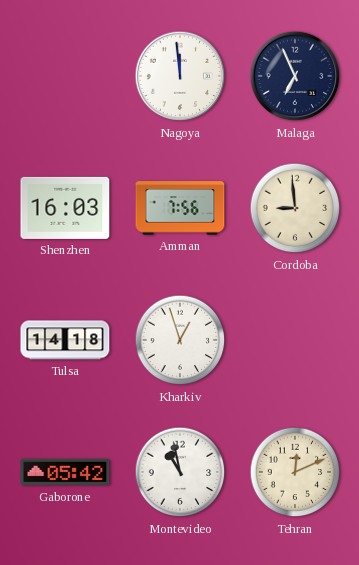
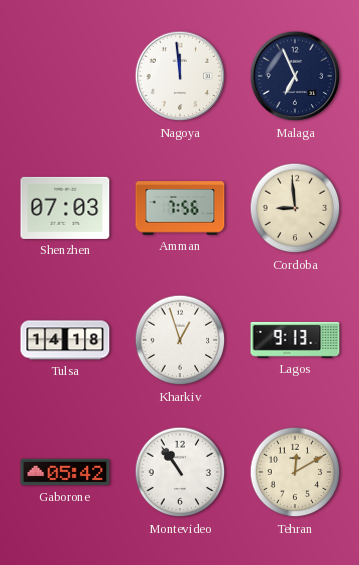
Shenzhen: 16:03 -> 07:03
Lagos: none -> 9:13
Montevideo: 10:58 -> 10:54
Tehran: 12:11 -> 12:10
